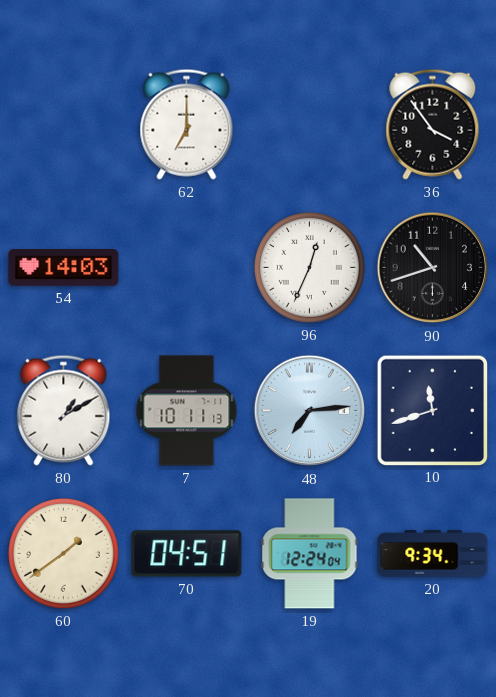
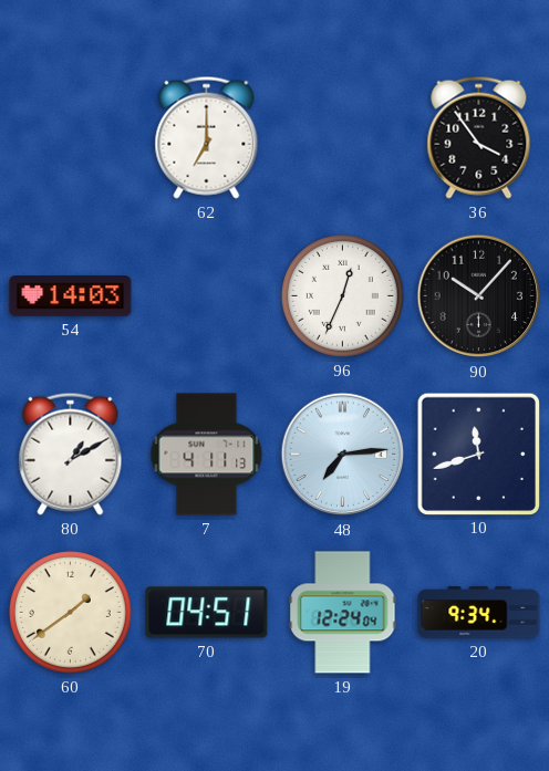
90: 10:42 -> 10:07
7: 10:11 -> 4:11
